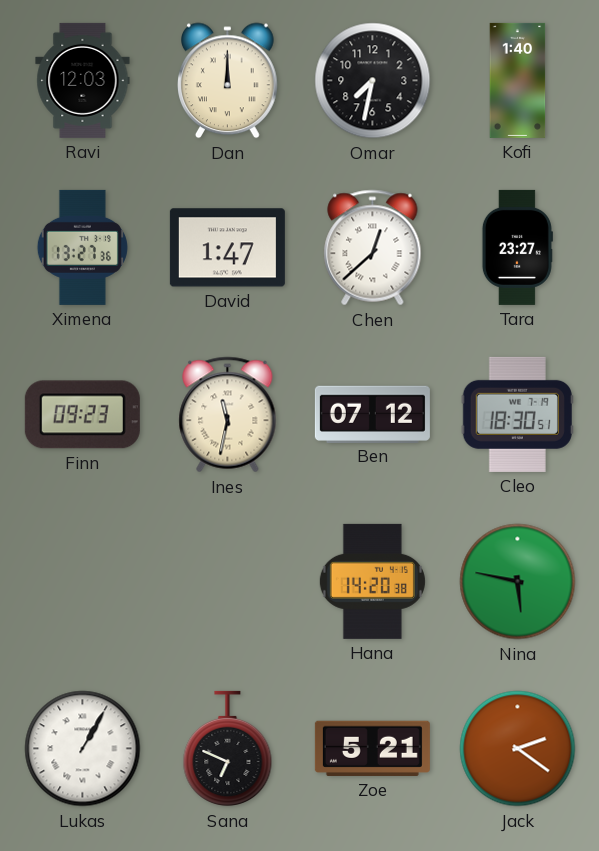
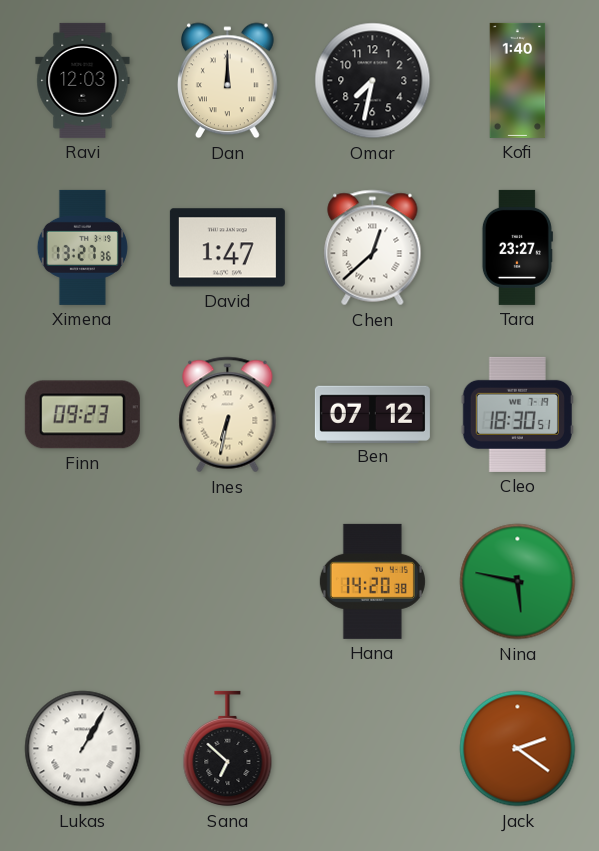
Ines: 11:32 -> 6:32
Sana: 6:49 -> 6:52
Zoe: 5:21 -> none
